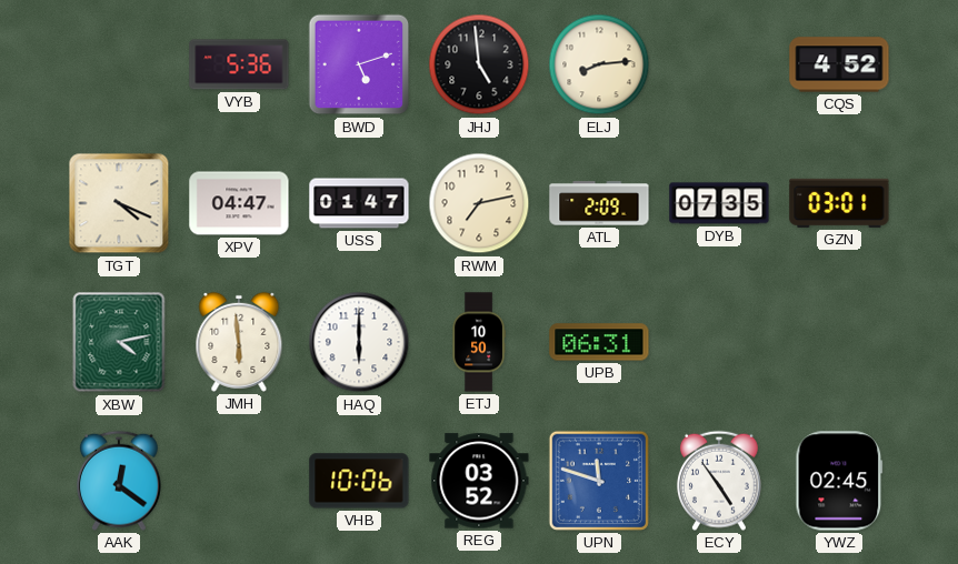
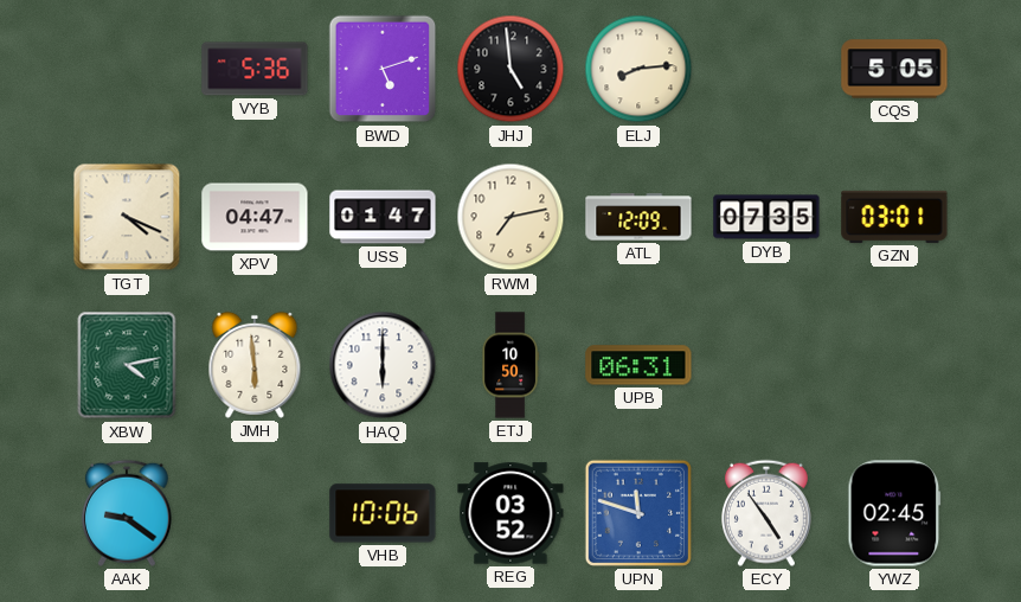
CQS: 4:52 -> 5:05
ATL: 2:09 -> 12:09
AAK: 12:21 -> 9:21
